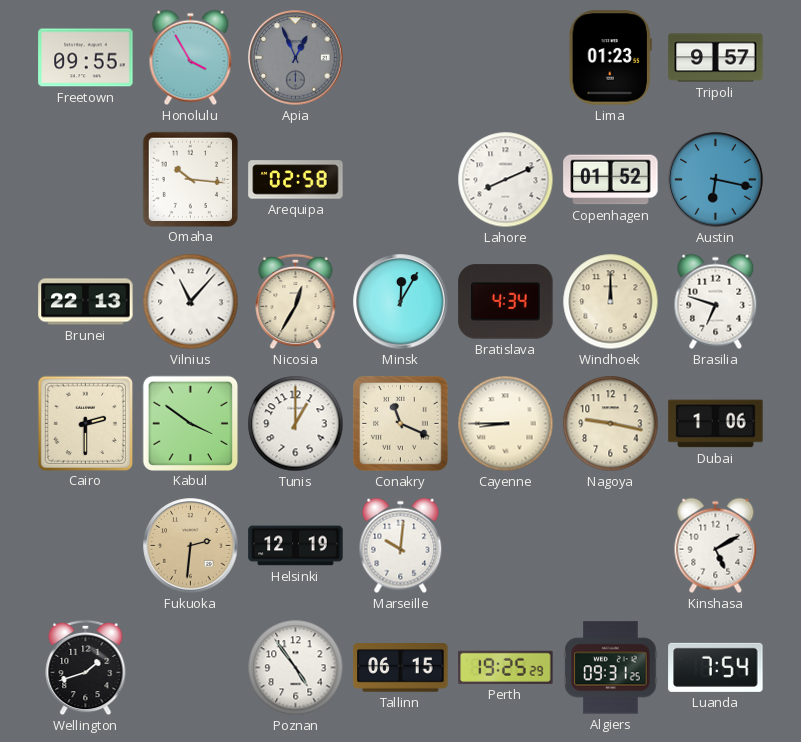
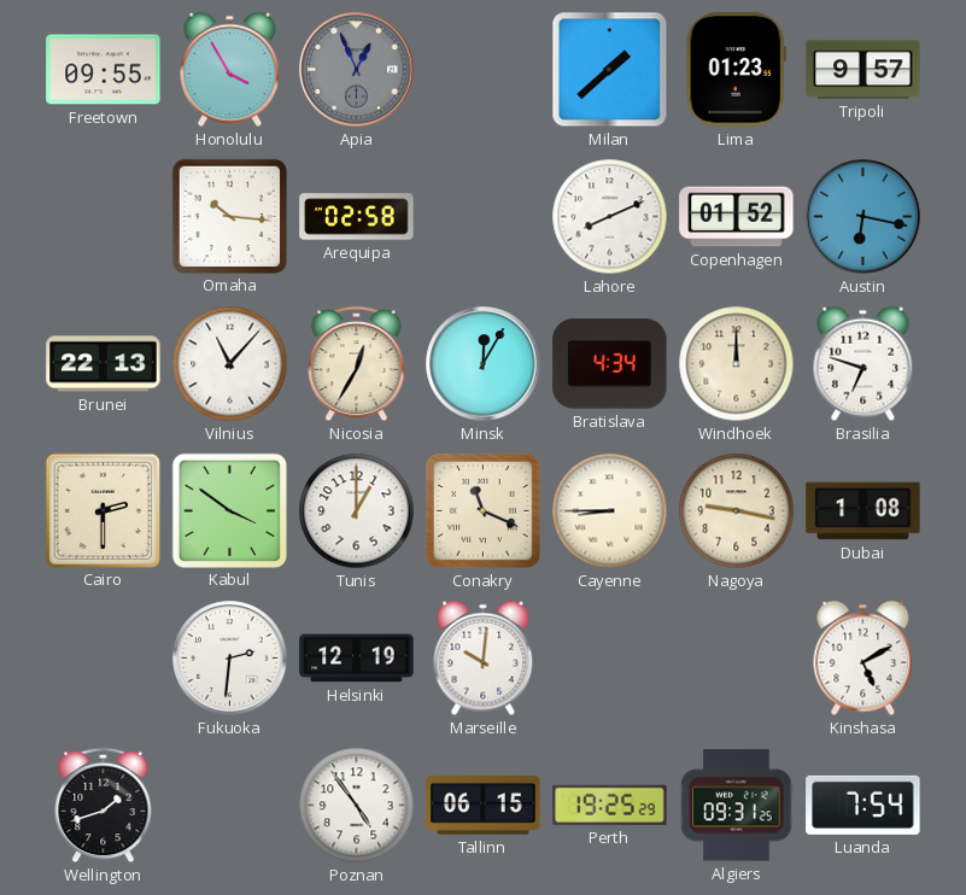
Milan: none -> 1:38
Dubai: 1:06 -> 1:08
Fukuoka dial: champagne -> white
